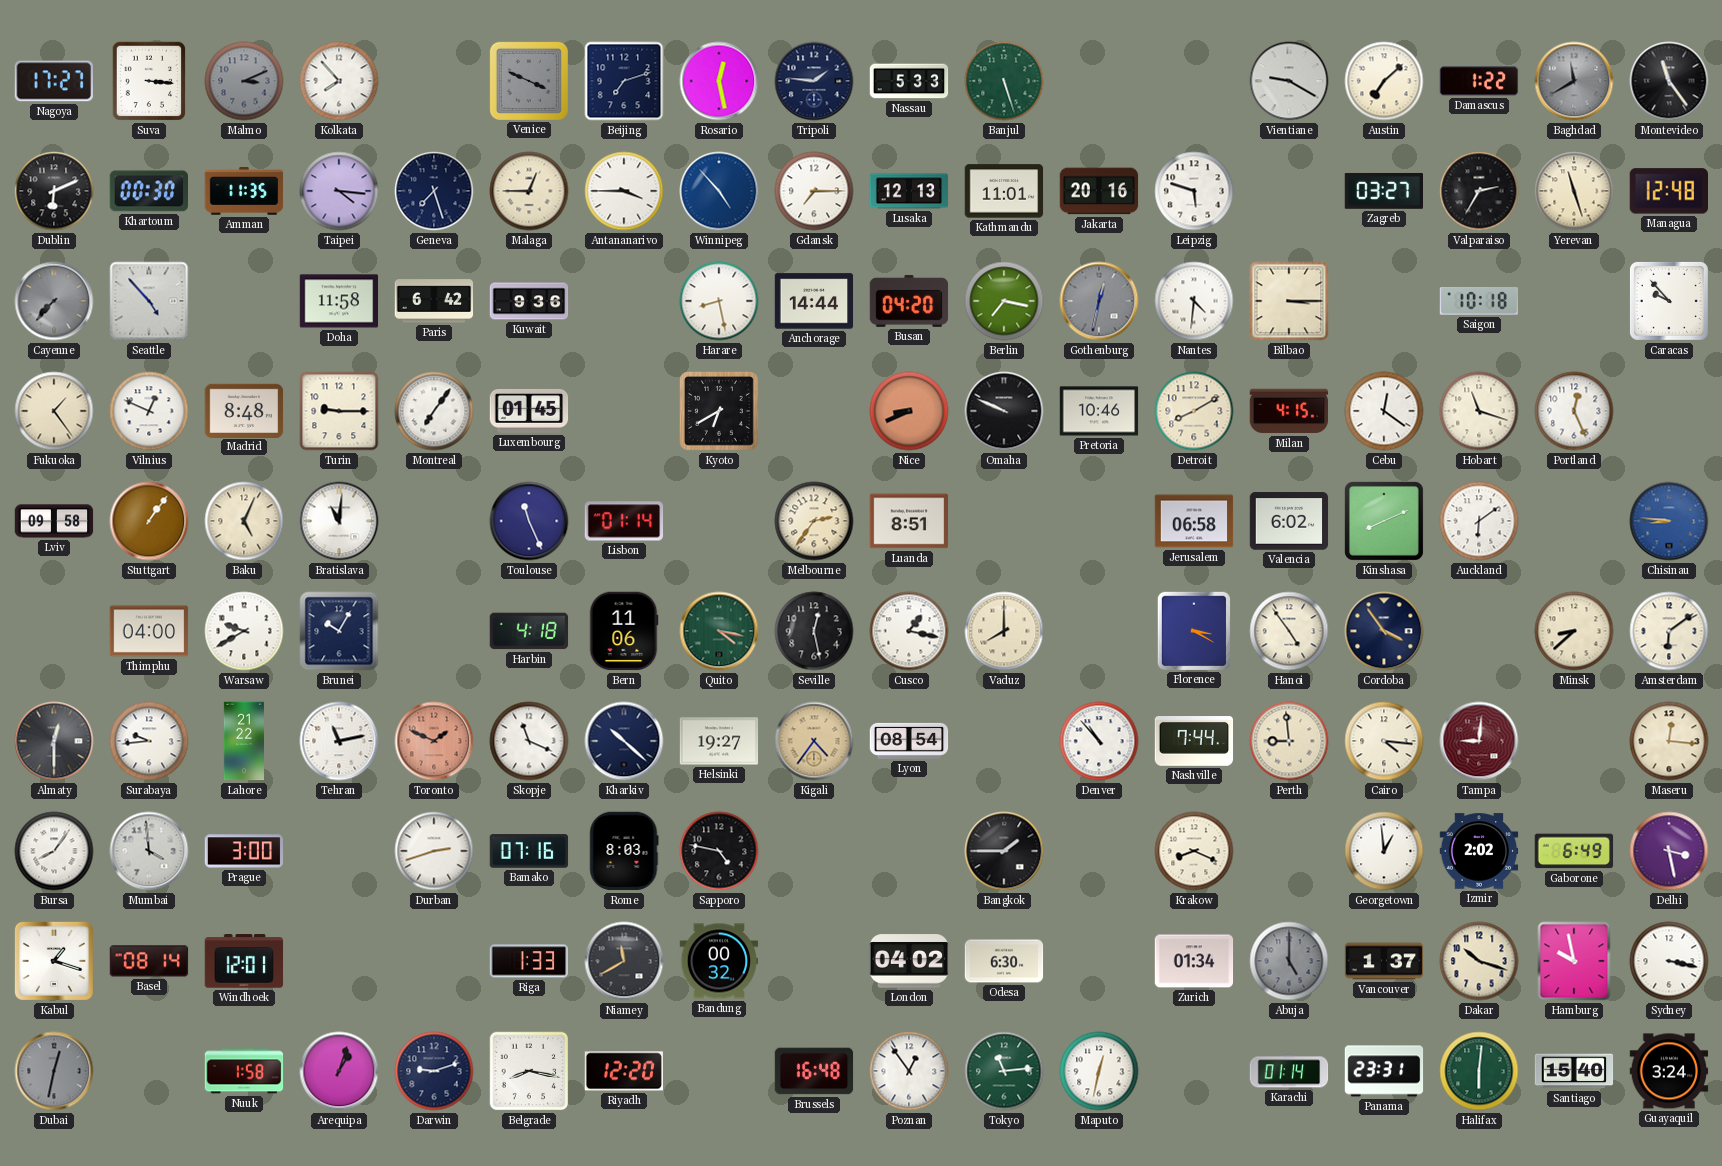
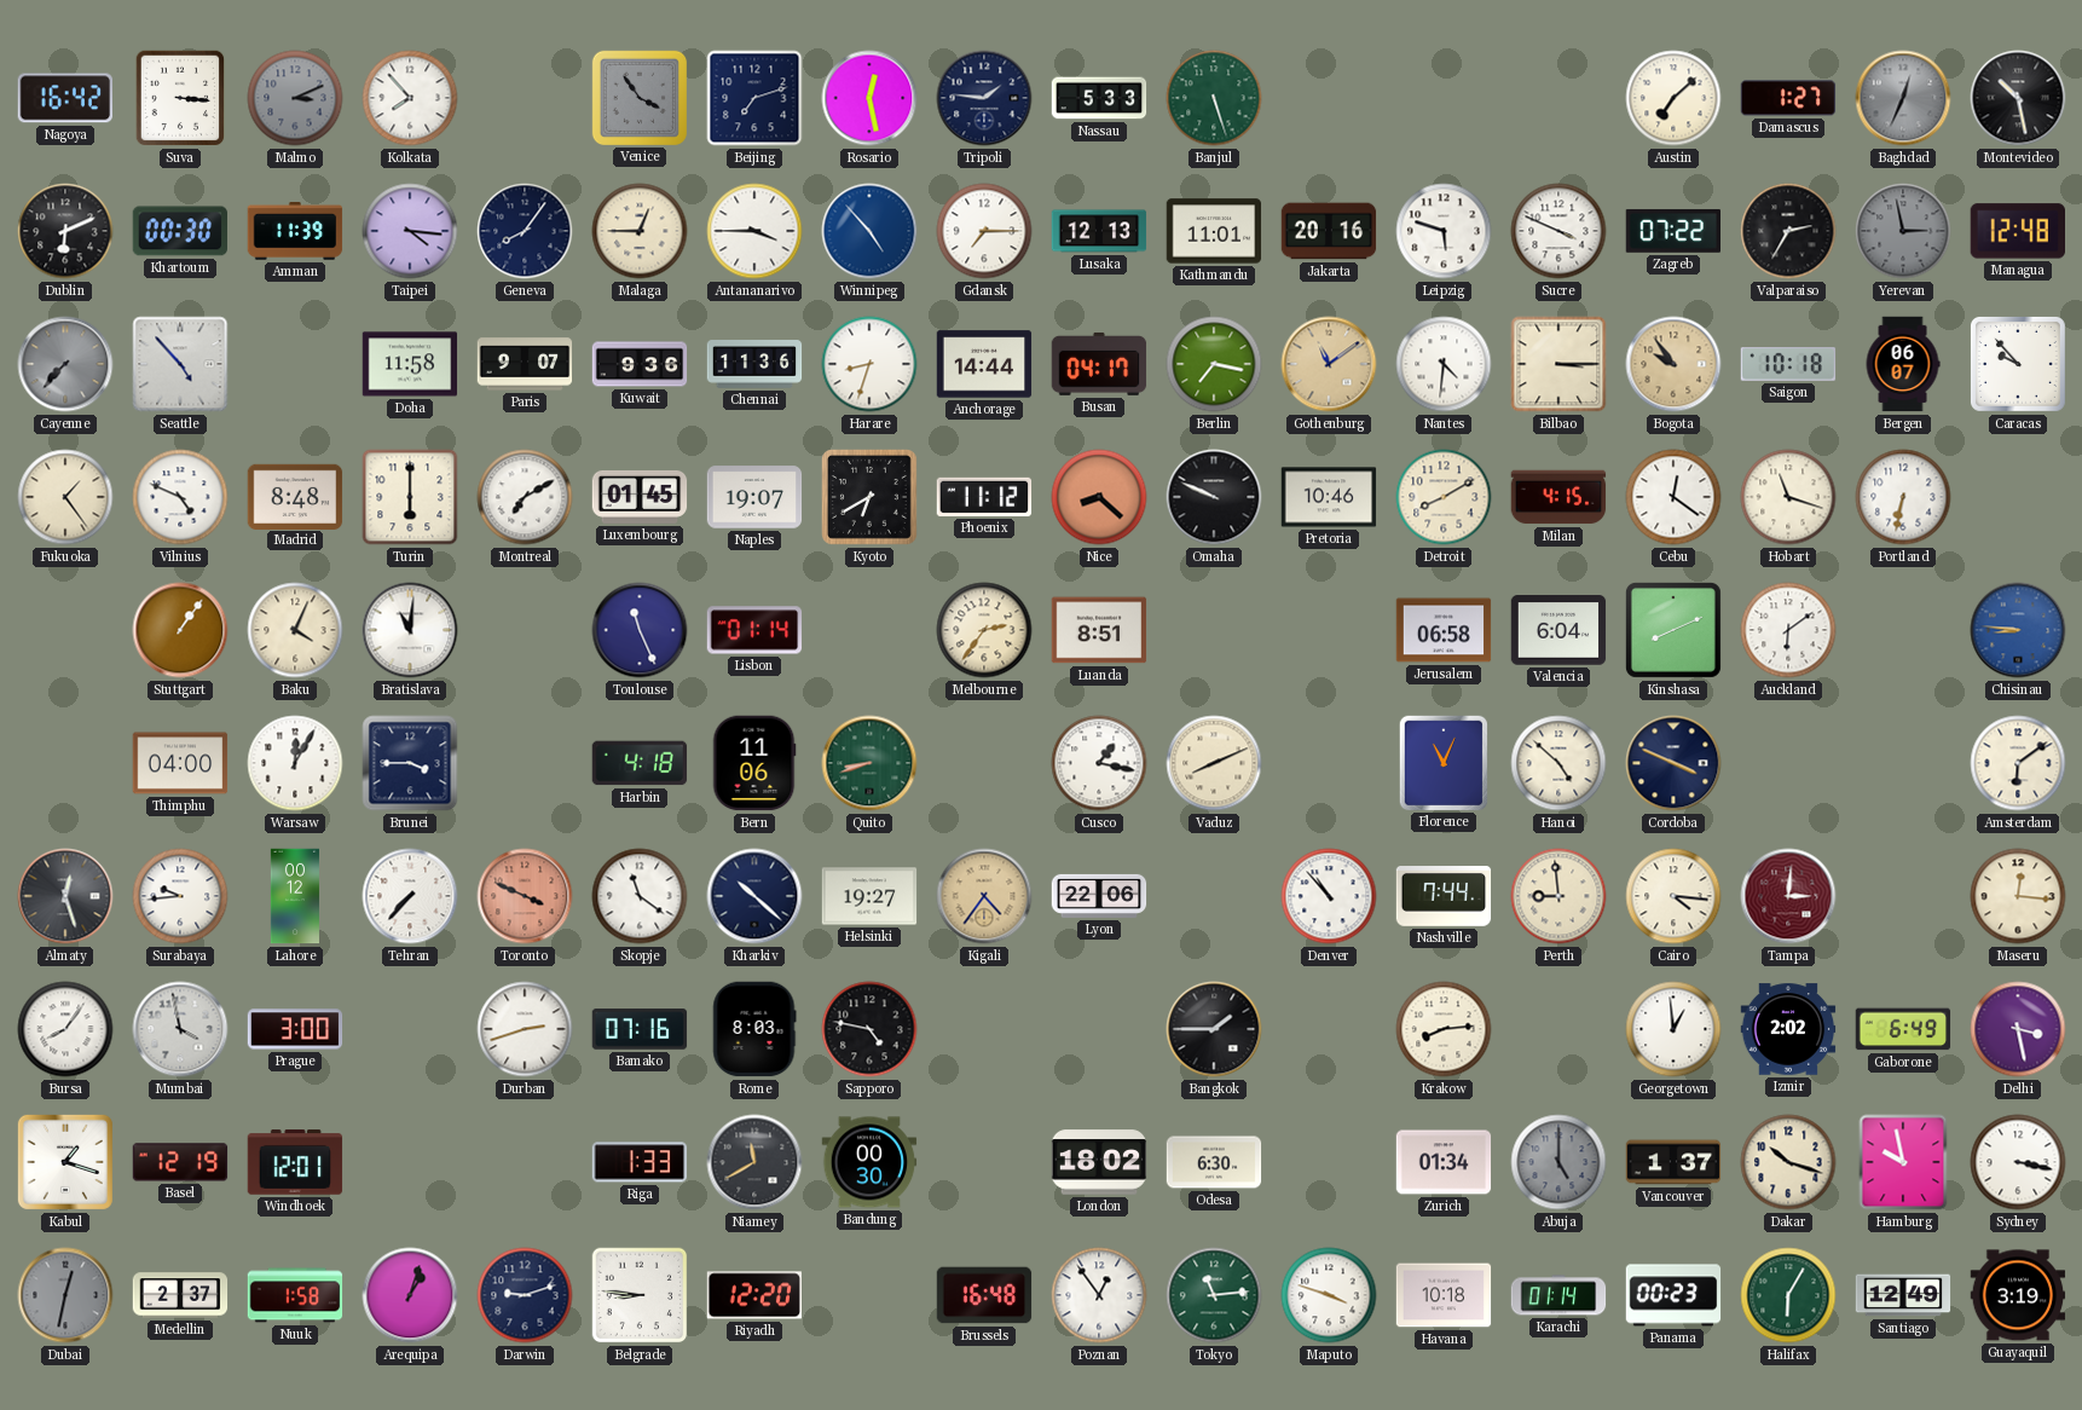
Nagoya: 17:27 -> 16:42
Venice: 3:49 -> 3:54
Vientiane: 9:20 -> none
Damascus: 1:22 -> 1:27
Baghdad: 11:40 -> 12:34
Montevideo: 11:24 -> 10:28
Amman: 11:35 -> 11:39
Geneva: 7:27 -> 8:06
Sucre: none -> 3:49
Zagreb: 03:27 -> 07:22
Yerevan: 11:27 -> 2:58
Yerevan dial: cream -> grey
Paris: 6:42 -> 9:07
Chennai: none -> 11:36
Harare: 8:28 -> 8:33
Busan: 04:20 -> 04:17
Gothenburg: 12:32 -> 11:09
Gothenburg dial: grey -> champagne
Bogota: none -> 9:54
Bergen: none -> 06:07
Vilnius: 12:49 -> 4:49
Turin: 9:15 -> 6:00
Montreal: 7:06 -> 7:10
Naples: none -> 19:07
Phoenix: none -> 11:12
Nice: 8:41 -> 8:22
Portland: 12:26 -> 6:32
Lviv: 09:58 -> none
Baku: 5:04 -> 4:04
Valencia: 6:02 -> 6:04
Warsaw: 9:40 -> 12:05
Brunei: 10:05 -> 3:45
Quito: 4:17 -> 8:42
Seville: 12:28 -> none
Vaduz: 8:00 -> 8:11
Florence: 3:20 -> 11:04
Hanoi: 4:54 -> 4:52
Cordoba: 3:54 -> 3:49
Minsk: 8:38 -> none
Almaty: 12:30 -> 12:27
Lahore: 21:22 -> 00:12
Tehran: 11:13 -> 7:37
Toronto: 1:49 -> 3:49
Skopje: 11:19 -> 11:21
Lyon: 08:54 -> 22:06
Tampa: 9:01 -> 3:01
Mumbai: 3:59 -> 3:58
Krakow: 8:19 -> 8:14
Basel: 08:14 -> 12:19
Bandung: 00:32 -> 00:30
London: 04:02 -> 18:02
Medellin: none -> 2:37
Belgrade: 8:17 -> 8:46
Maputo: 12:32 -> 3:48
Havana: none -> 10:18
Panama: 23:31 -> 00:23
Halifax: 6:01 -> 6:05
Santiago: 15:40 -> 12:49
Guayaquil: 3:24 -> 3:19
